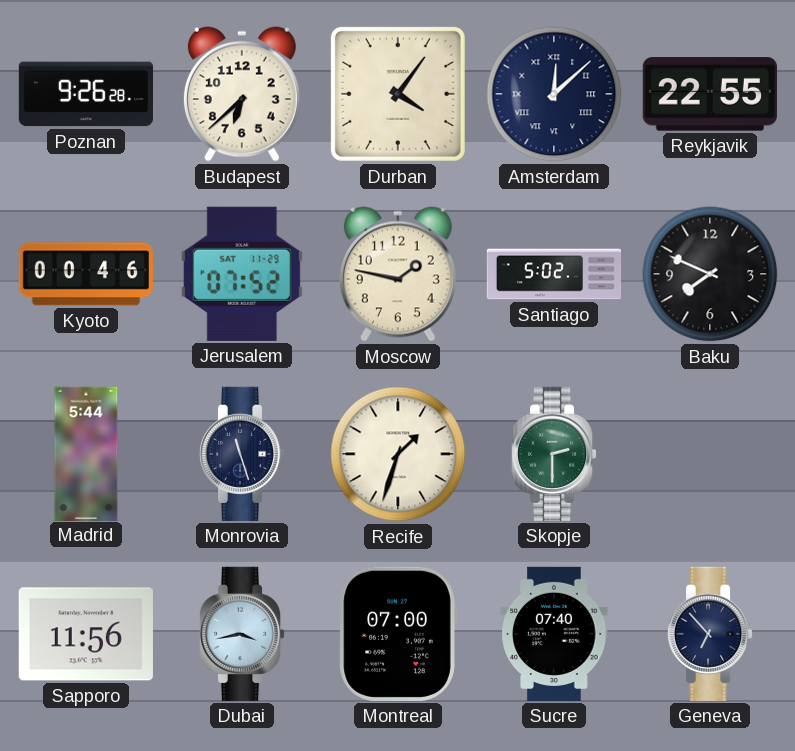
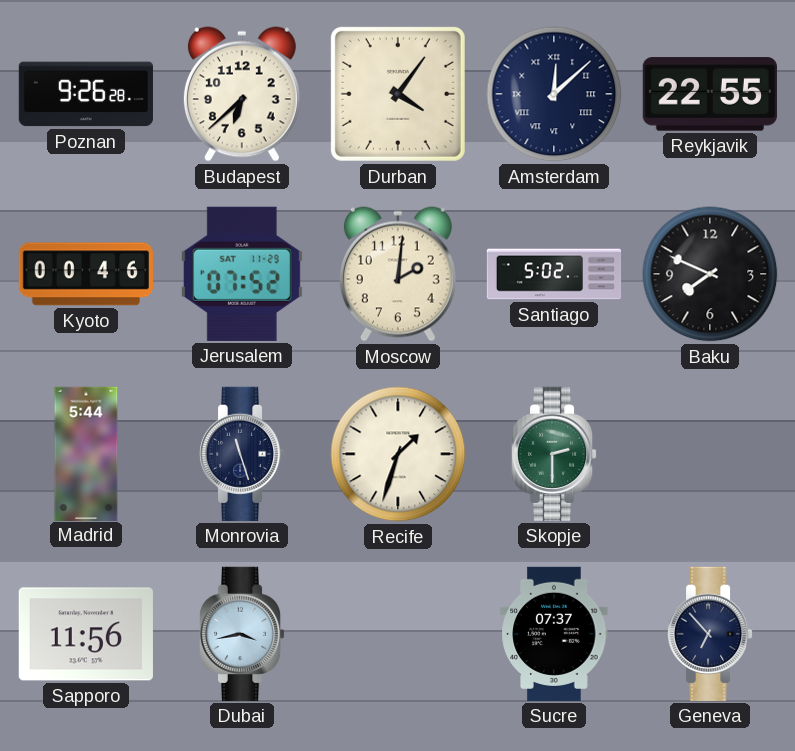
Moscow: 1:47 -> 2:01
Montreal: 07:00 -> none
Sucre: 07:40 -> 07:37
